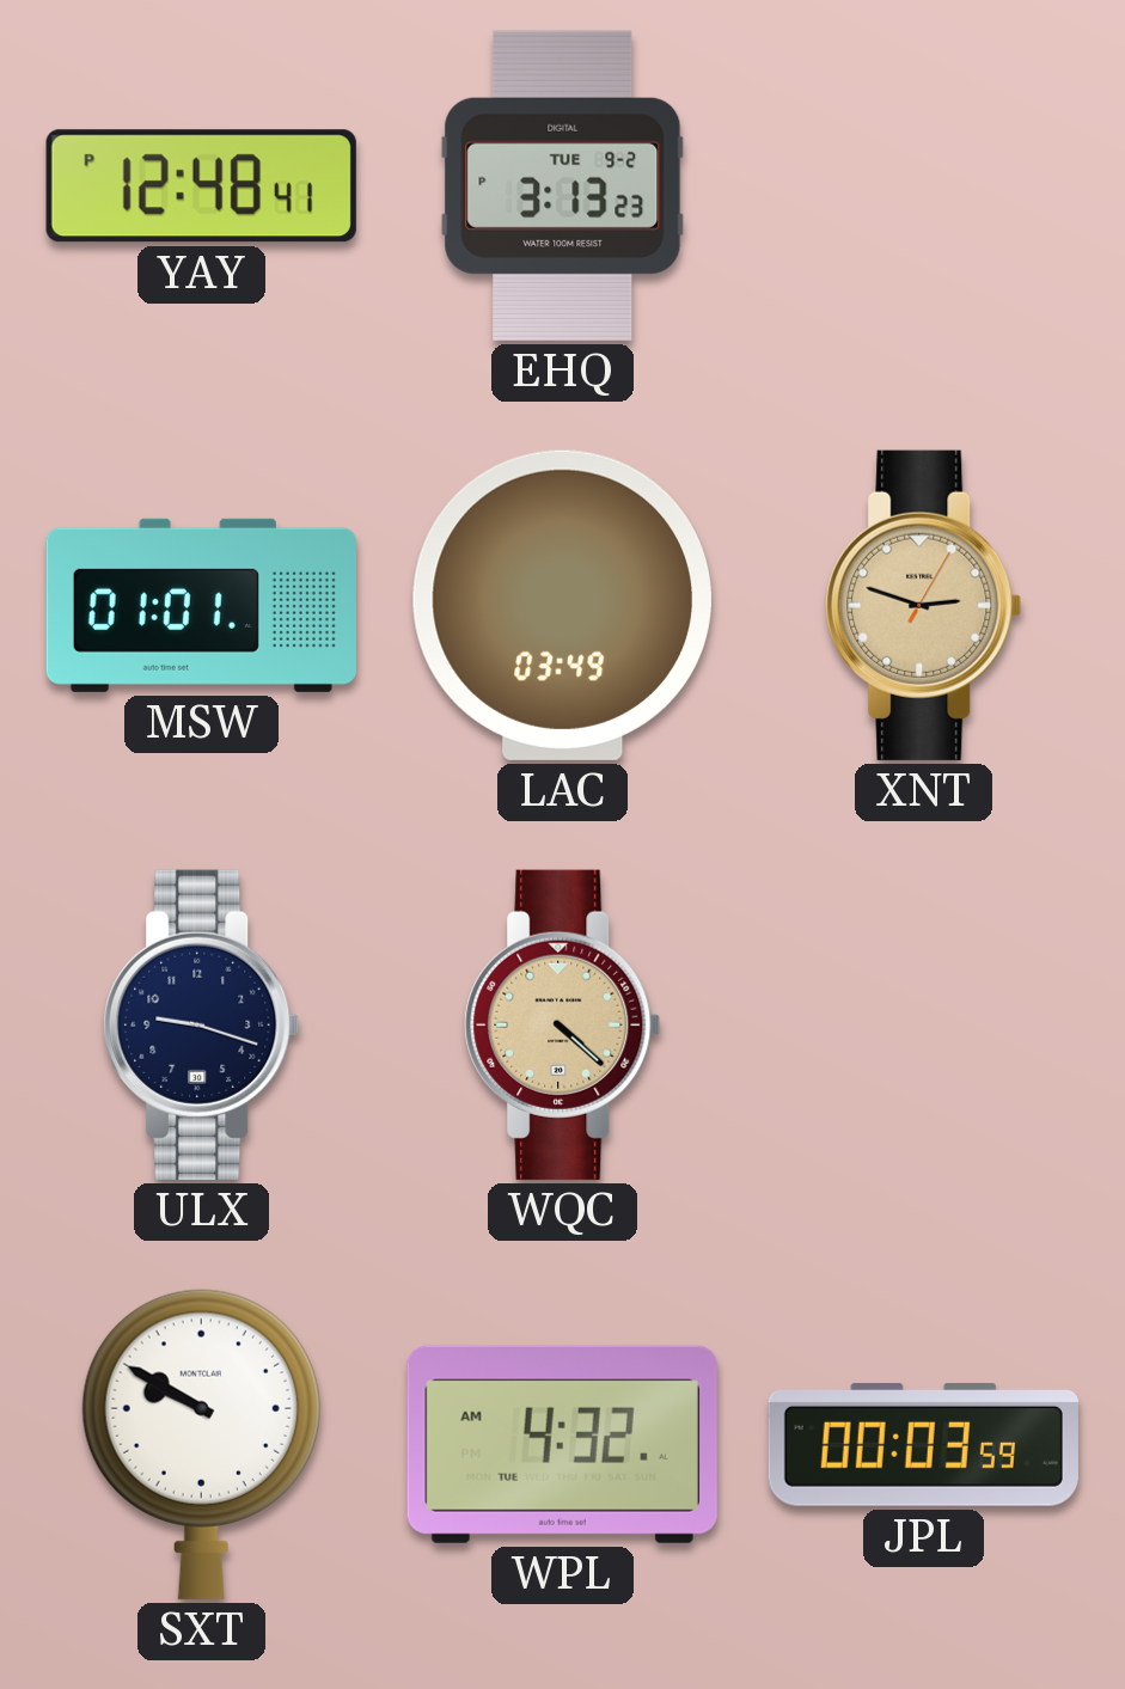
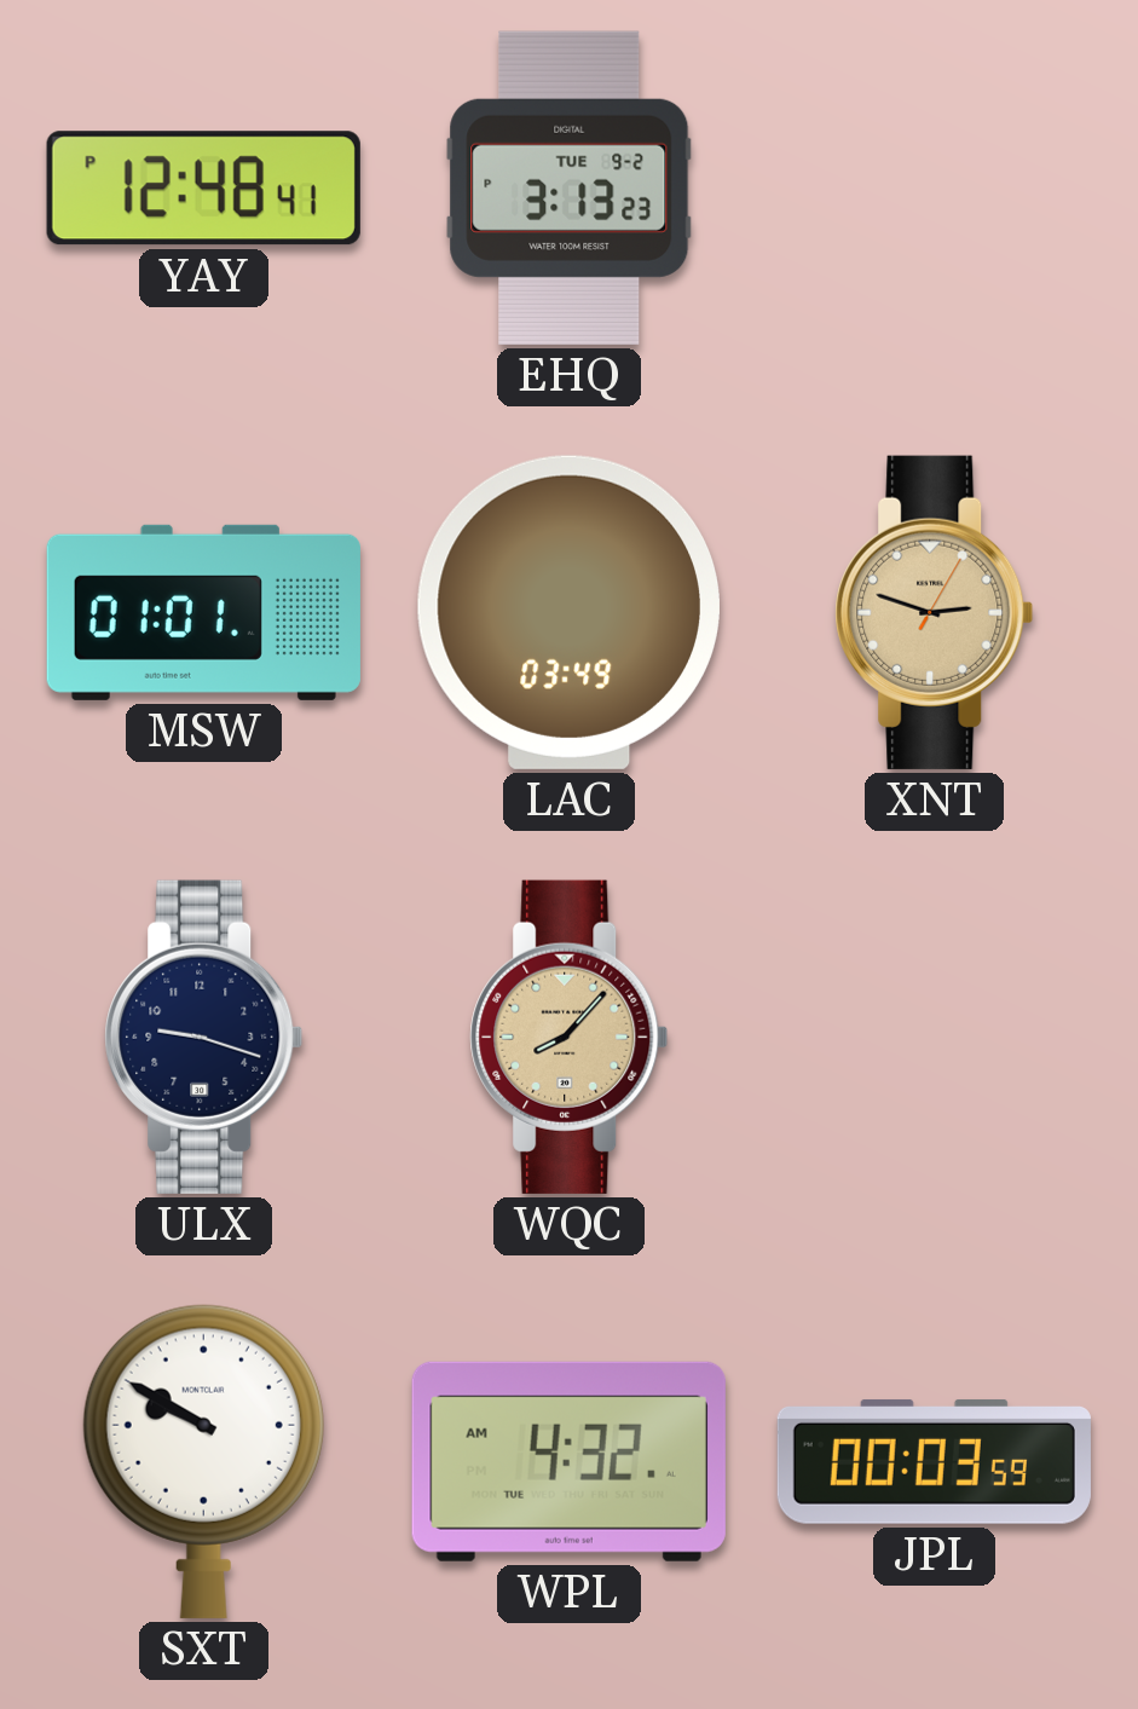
WQC: 4:22 -> 8:07
